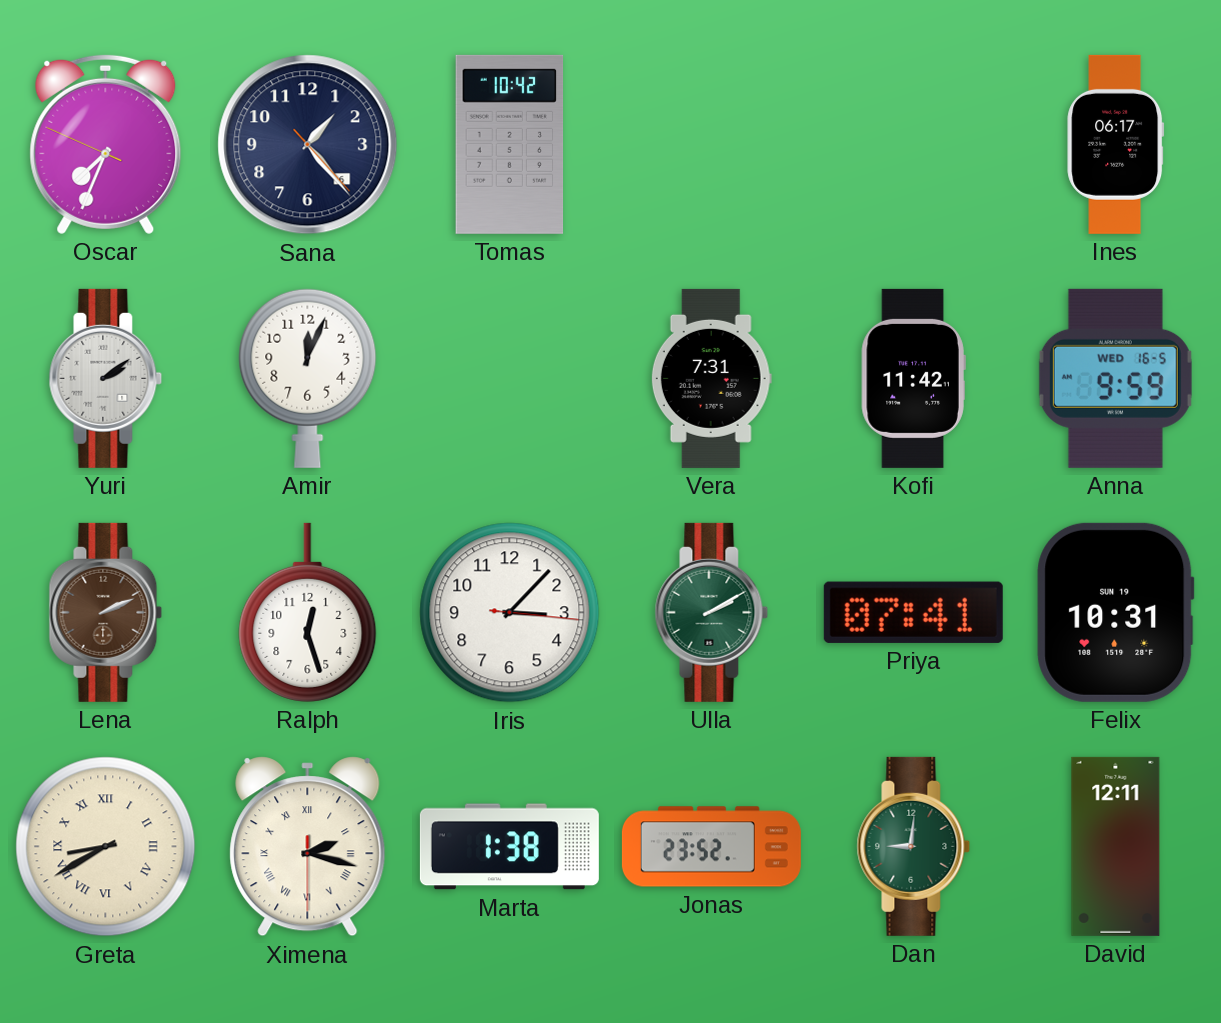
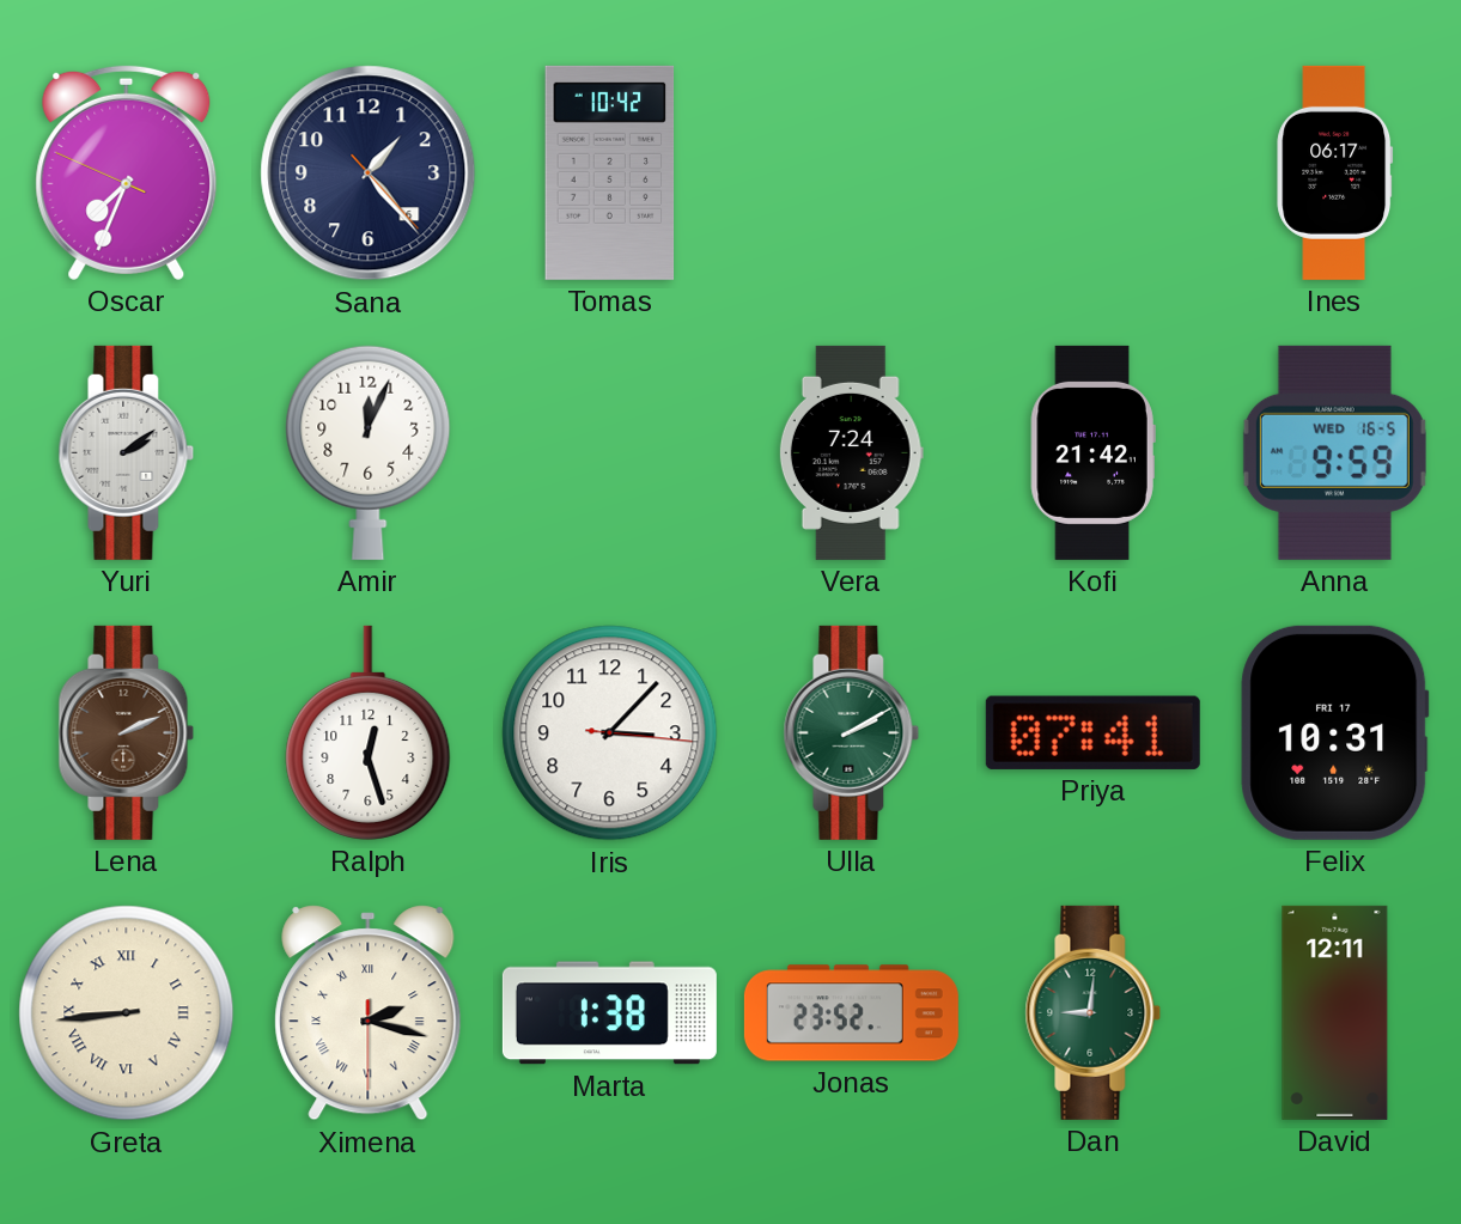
Vera: 7:31 -> 7:24
Kofi: 11:42 -> 21:42
Felix date: SUN 19 -> FRI 17
Greta: 8:40 -> 8:44
